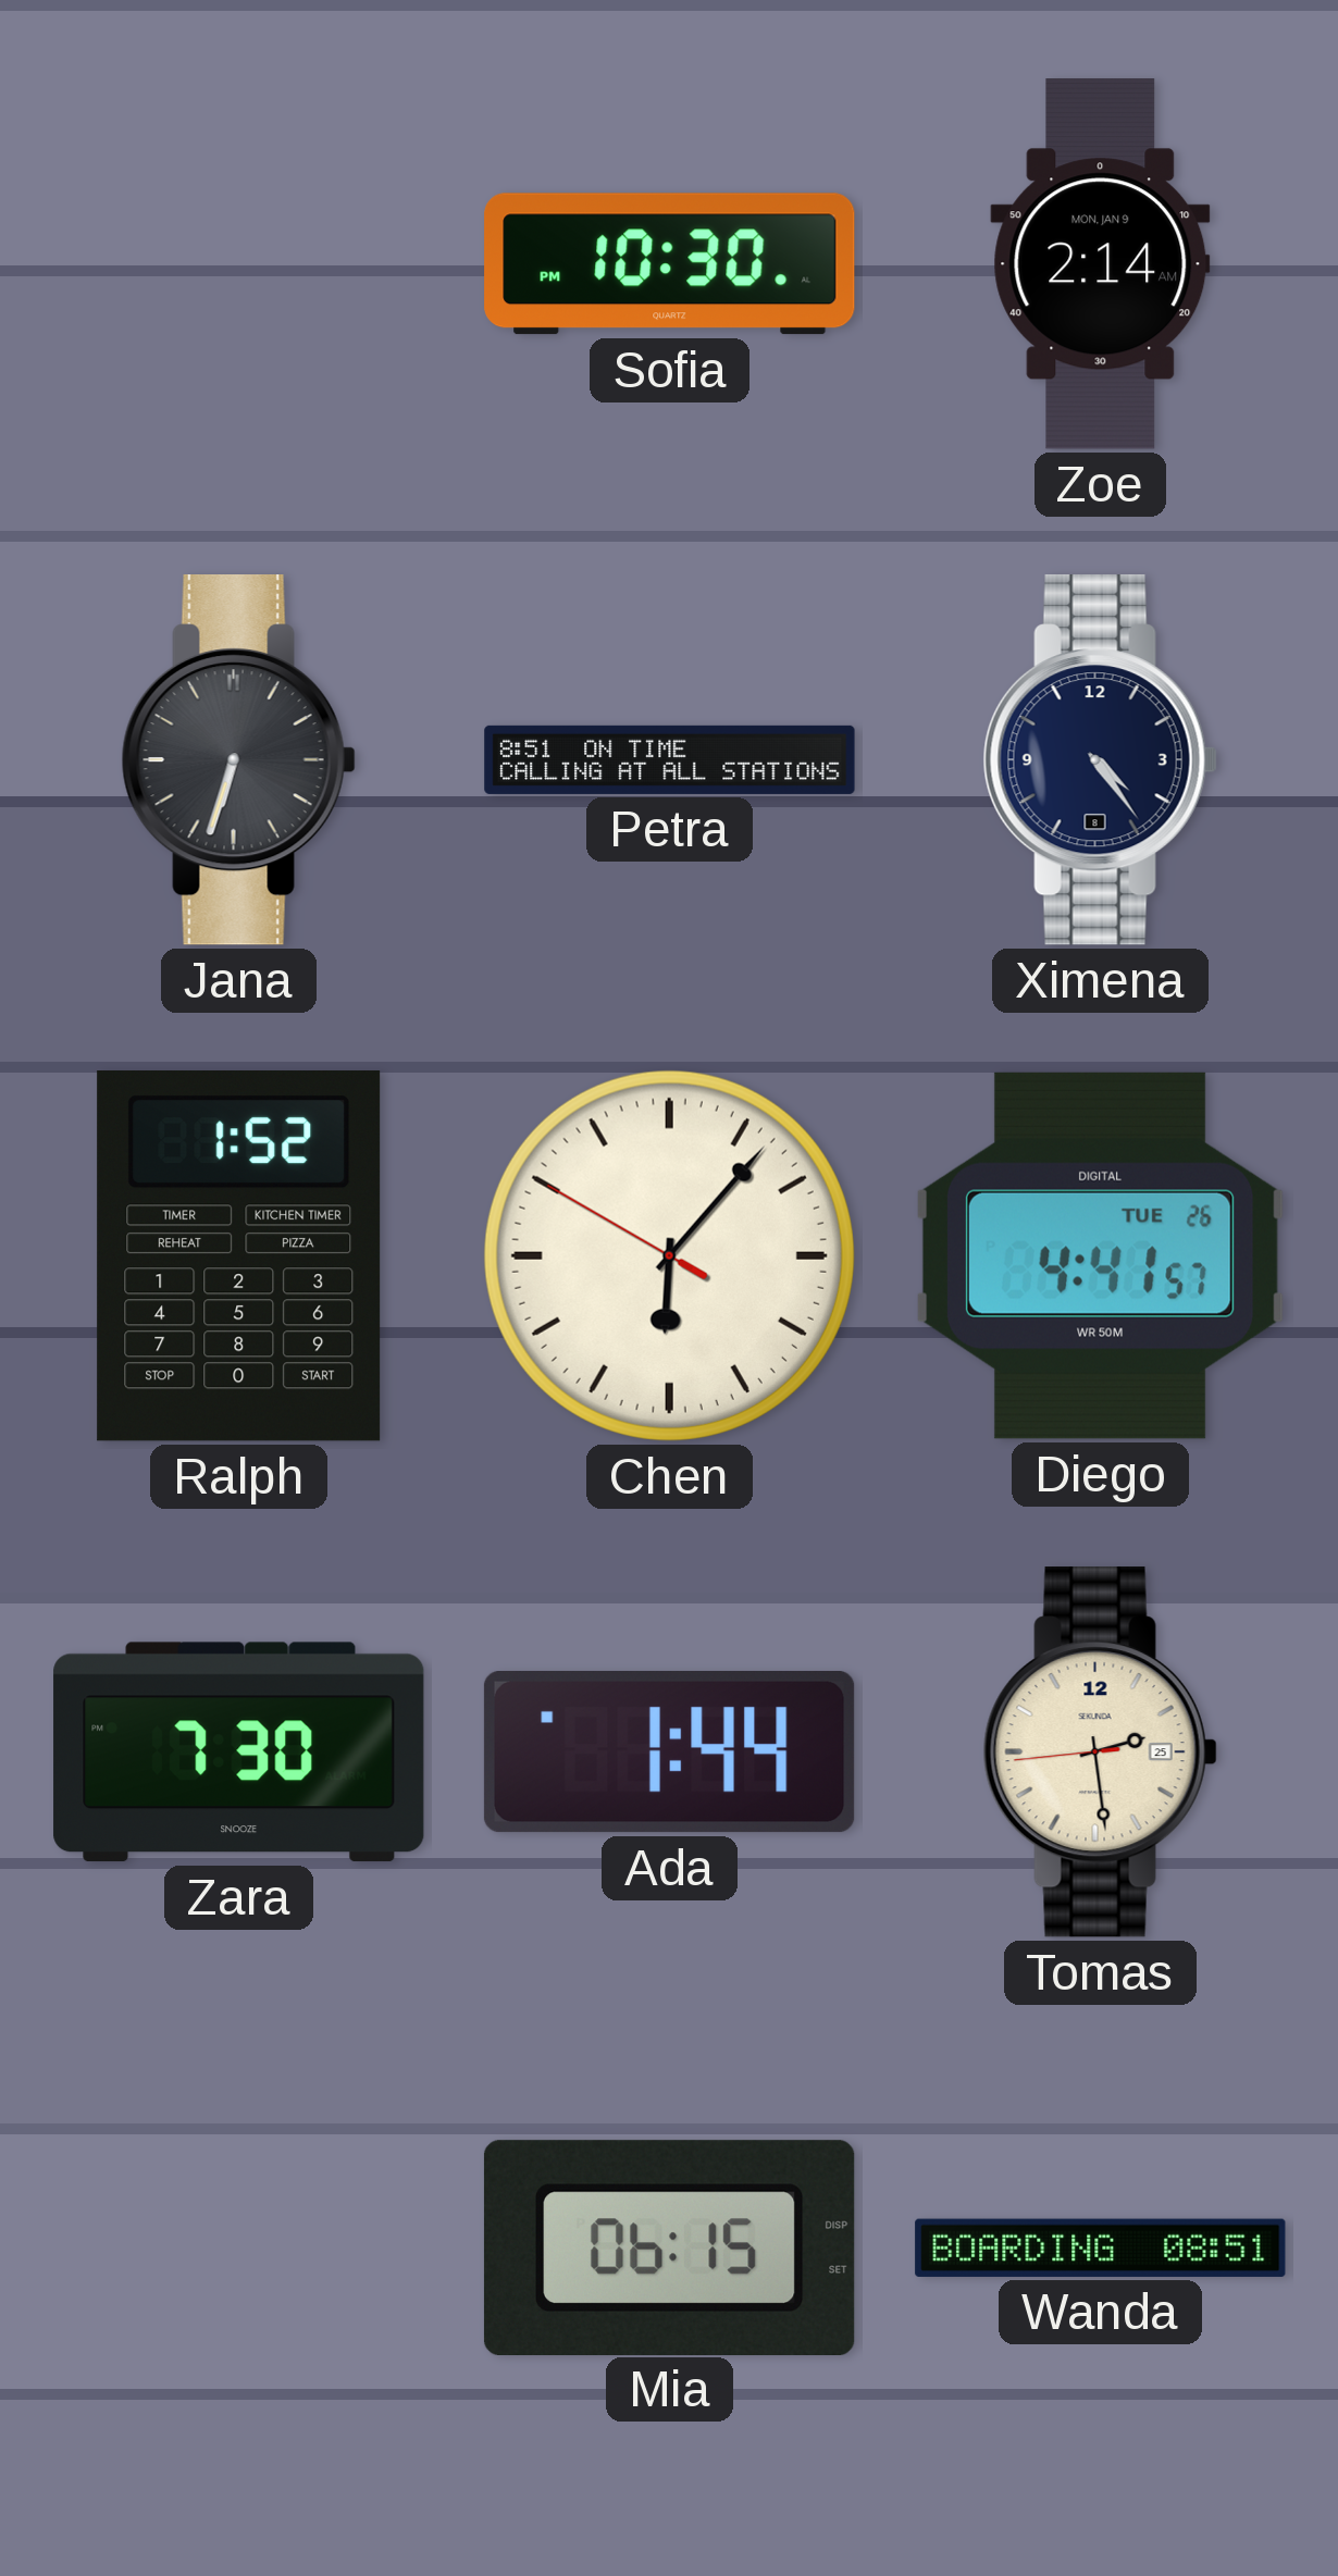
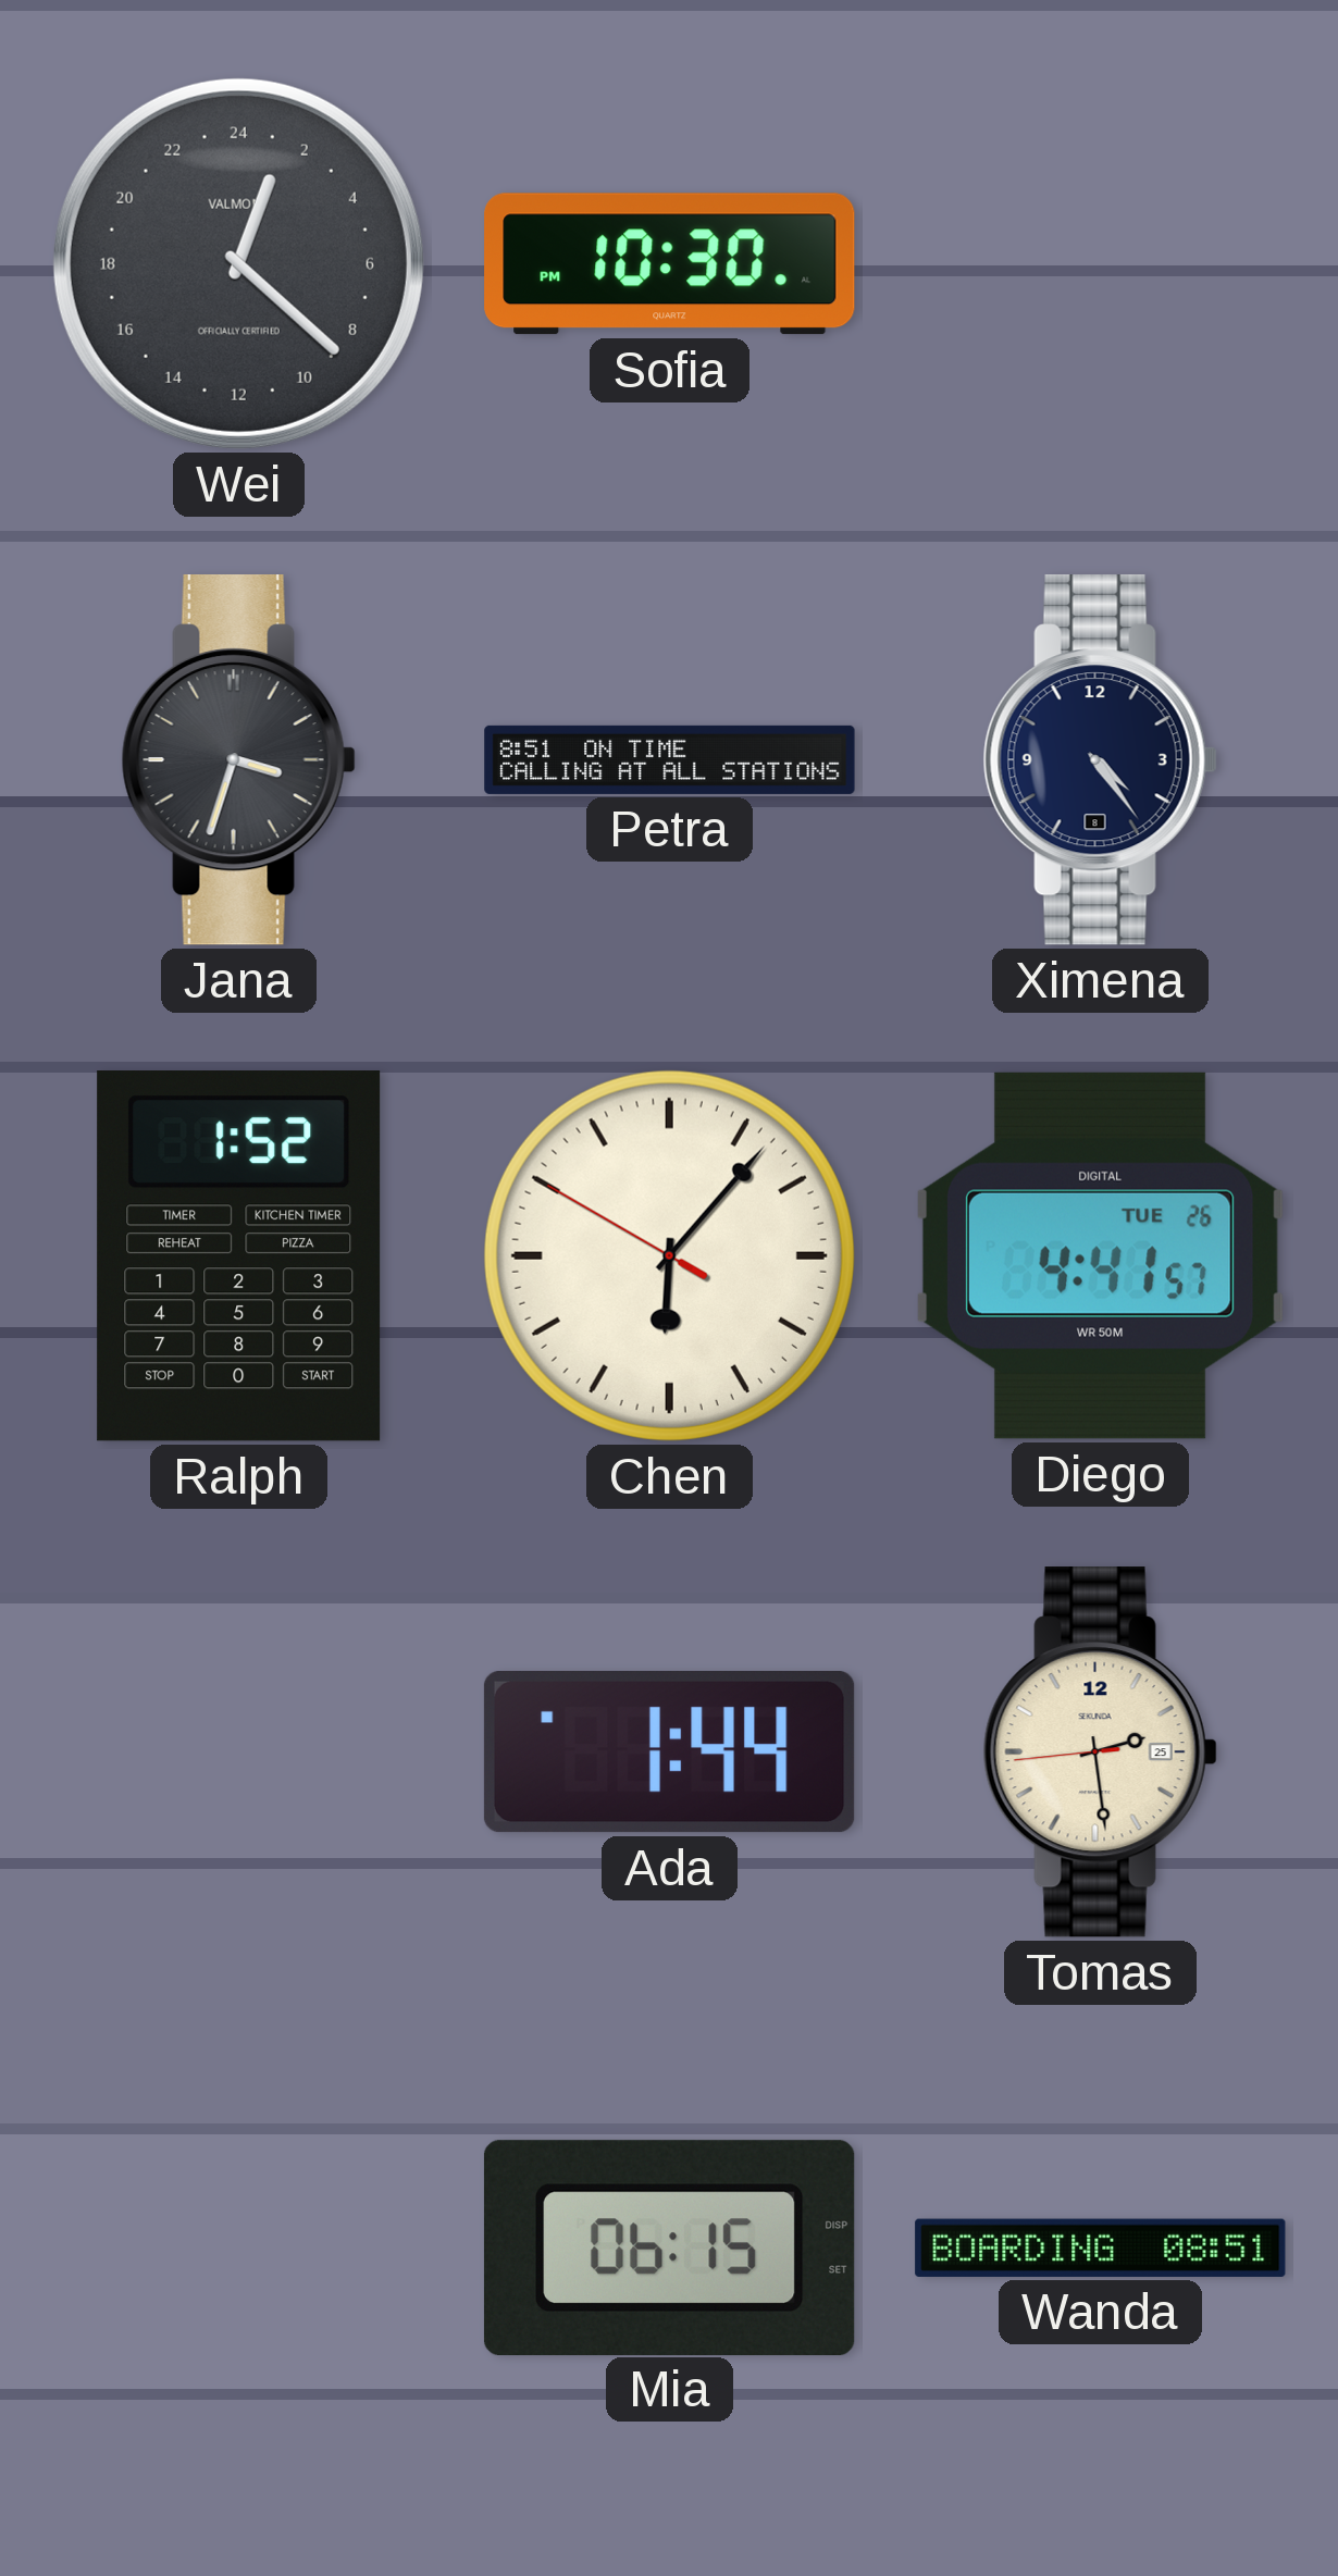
Wei: none -> 1:22
Zoe: 2:14 -> none
Jana: 6:33 -> 3:33
Zara: 7:30 -> none
